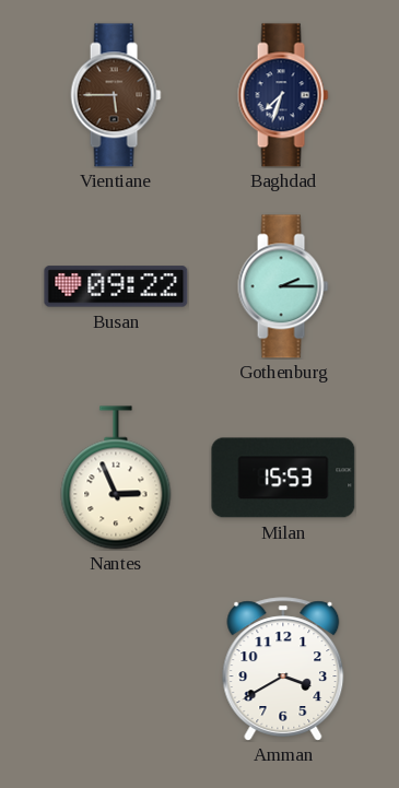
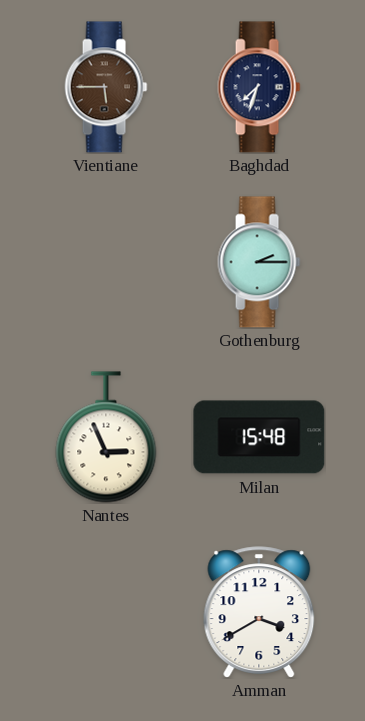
Busan: 09:22 -> none
Milan: 15:53 -> 15:48
